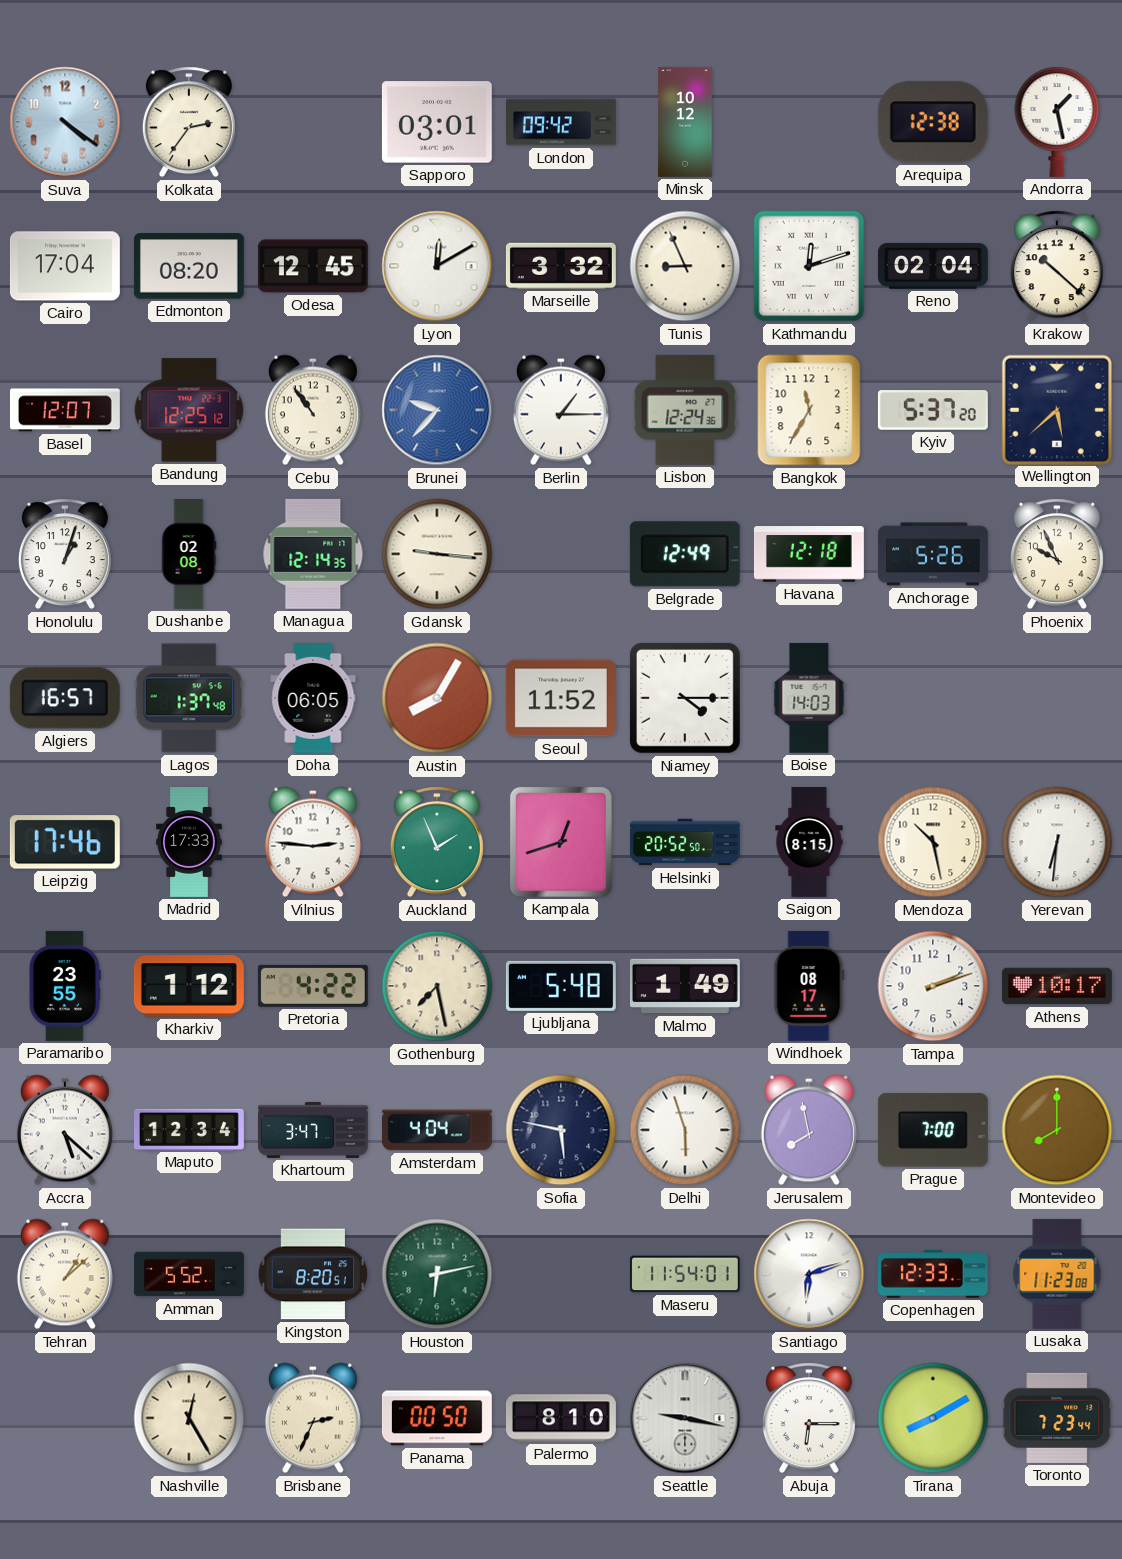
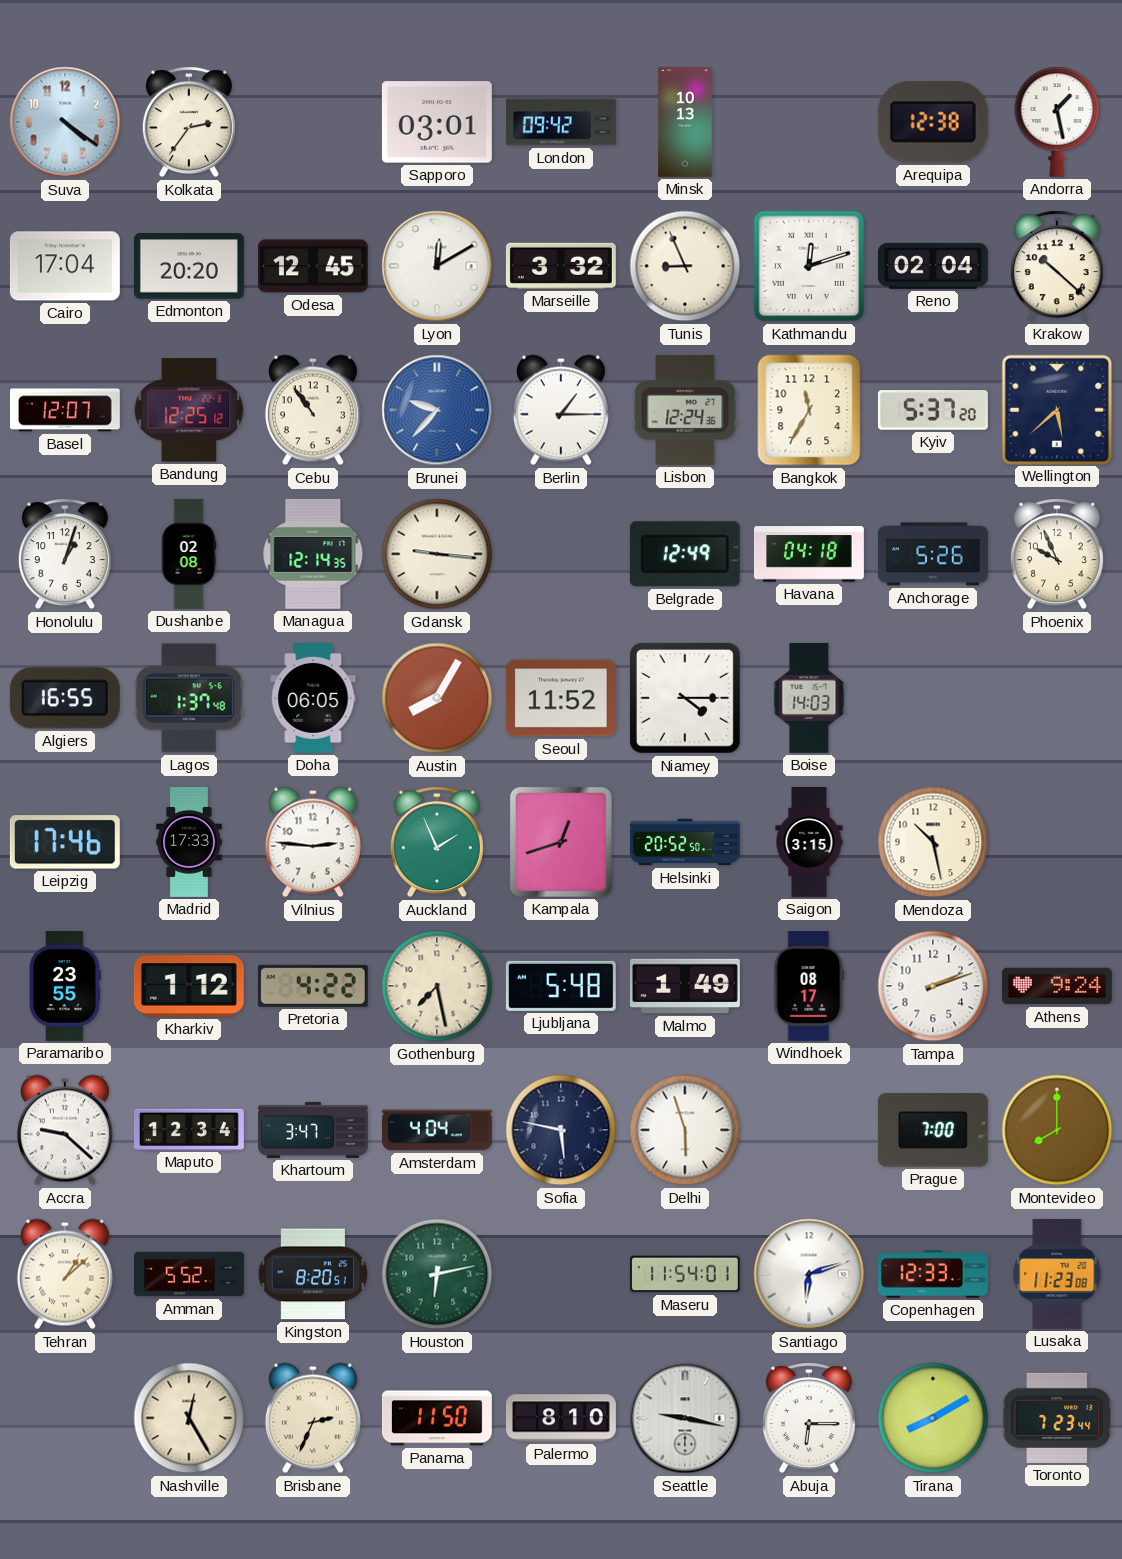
Minsk: 10:12 -> 10:13
Edmonton: 08:20 -> 20:20
Havana: 12:18 -> 04:18
Algiers: 16:57 -> 16:55
Saigon: 8:15 -> 3:15
Yerevan: 6:31 -> none
Athens: 10:17 -> 9:24
Accra: 5:22 -> 9:22
Jerusalem: 7:58 -> none
Panama: 00:50 -> 11:50
